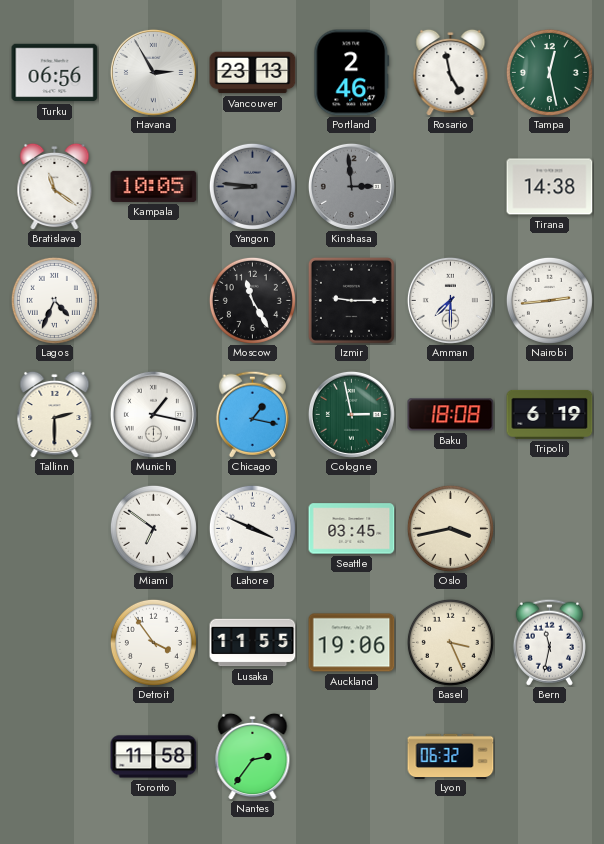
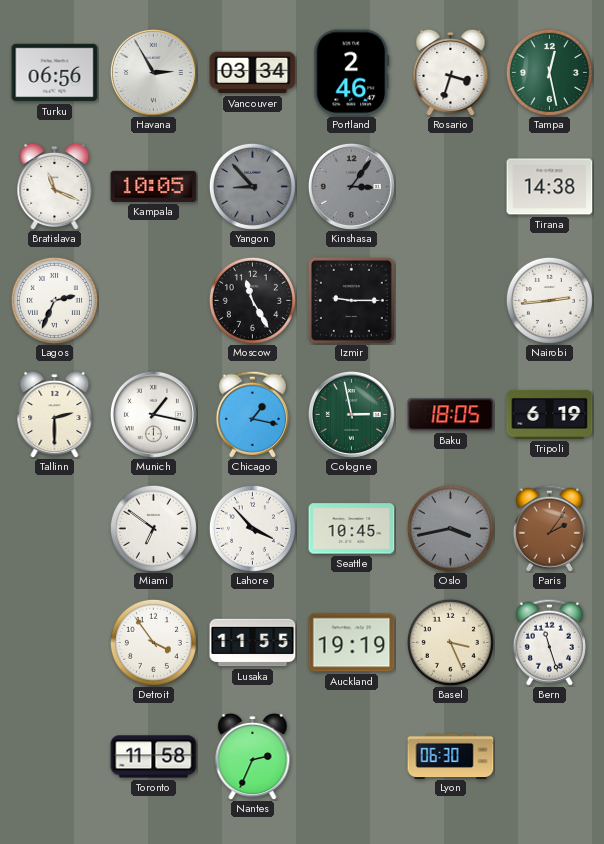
Vancouver: 23:13 -> 03:34
Rosario: 4:58 -> 3:33
Bratislava: 11:21 -> 11:19
Yangon: 8:46 -> 8:53
Kinshasa: 2:59 -> 3:06
Lagos: 4:34 -> 2:34
Amman: 7:30 -> none
Baku: 18:08 -> 18:05
Lahore: 3:49 -> 3:53
Seattle: 03:45 -> 10:45
Oslo dial: cream -> grey
Paris: none -> 2:06
Auckland: 19:06 -> 19:19
Bern: 11:32 -> 11:27
Nantes: 2:36 -> 2:34
Lyon: 06:32 -> 06:30
